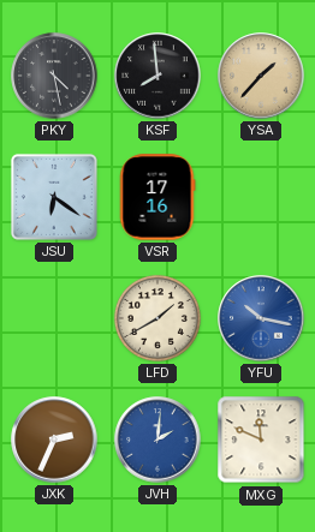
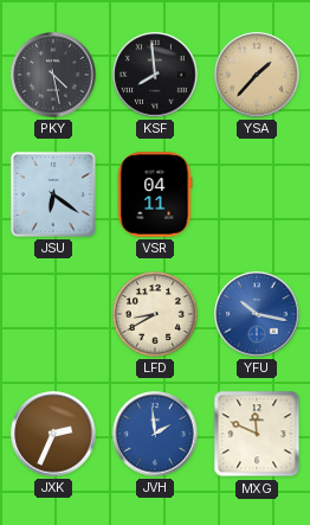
VSR: 17:16 -> 04:11
LFD: 1:40 -> 8:40
JVH: 2:01 -> 1:59
